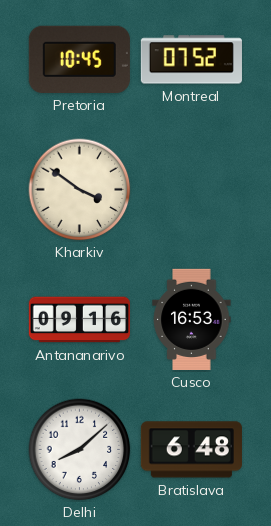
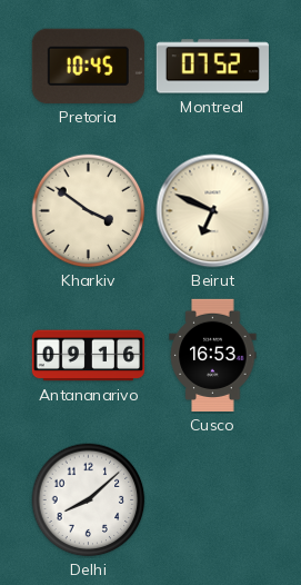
Beirut: none -> 6:49
Bratislava: 6:48 -> none
